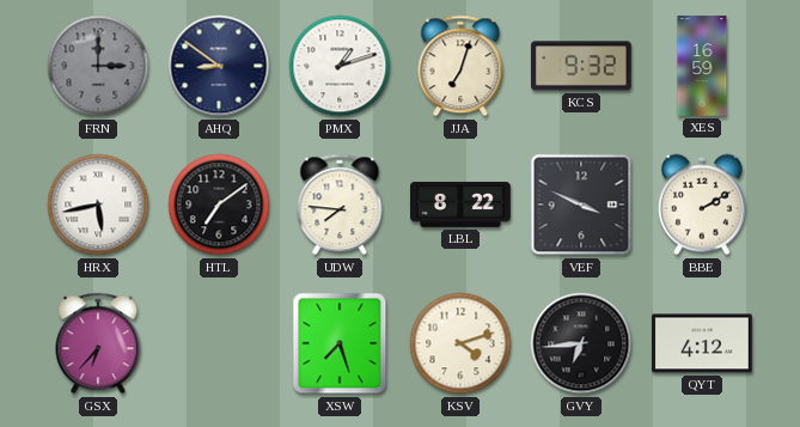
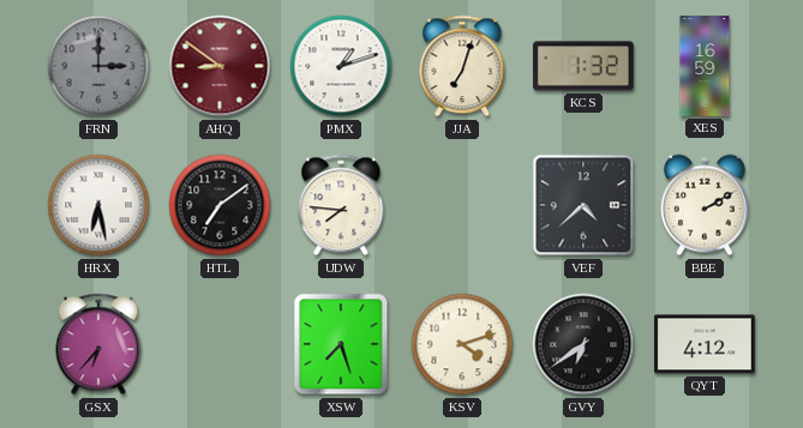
AHQ dial: navy -> burgundy
KCS: 9:32 -> 1:32
HRX: 5:43 -> 6:28
LBL: 8:22 -> none
VEF: 3:49 -> 4:38
GVY: 6:44 -> 6:39
